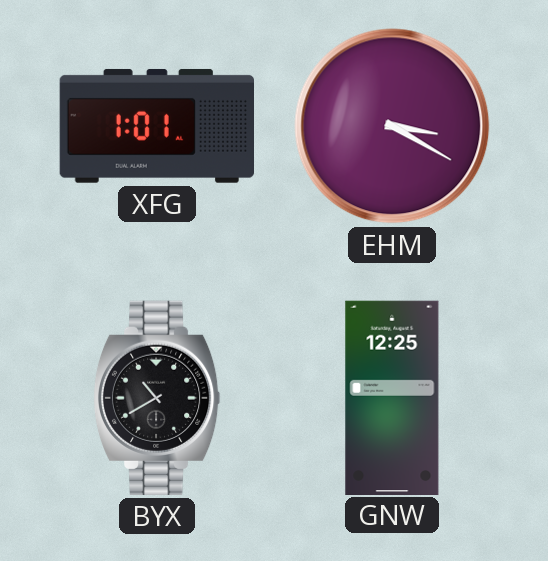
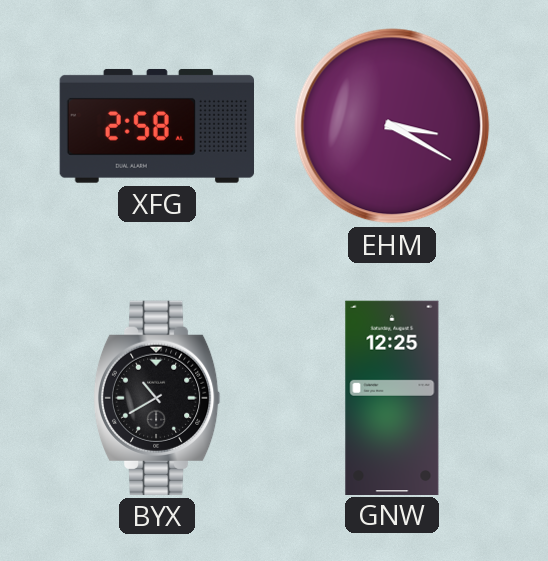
XFG: 1:01 -> 2:58
